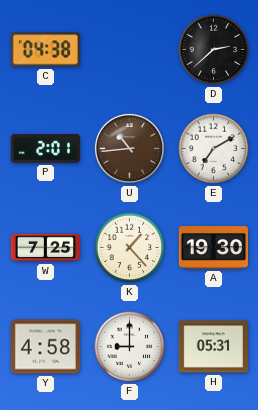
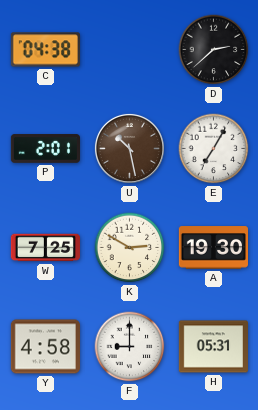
U: 10:44 -> 10:28
E: 7:10 -> 7:05
K: 1:23 -> 2:50
